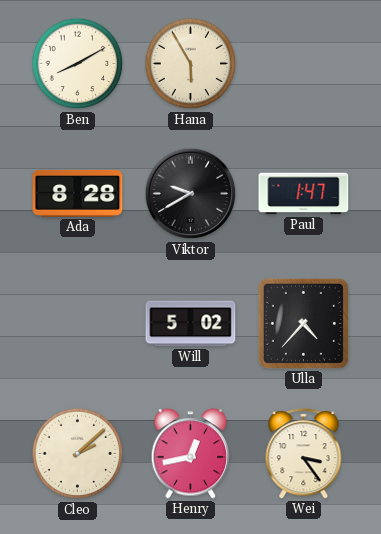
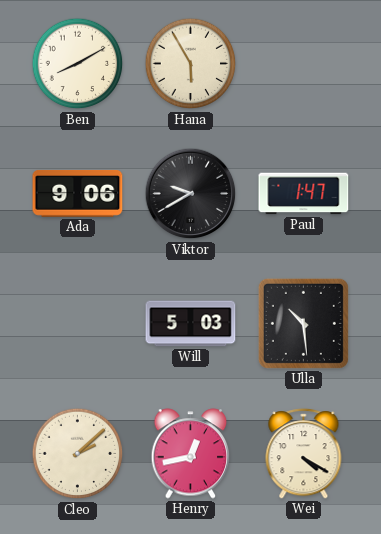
Ada: 8:28 -> 9:06
Will: 5:02 -> 5:03
Ulla: 4:37 -> 10:29
Wei: 3:24 -> 4:20
